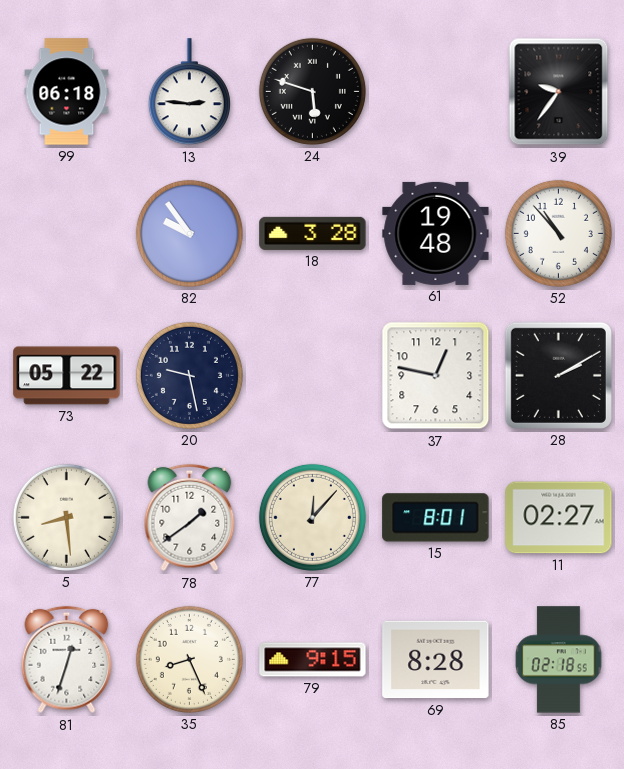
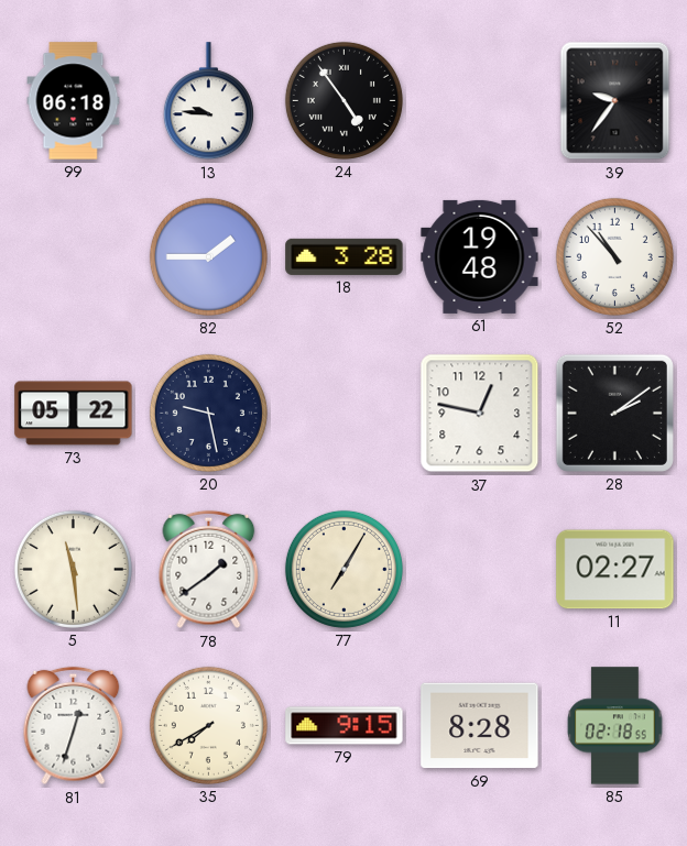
13: 2:46 -> 9:46
24: 5:48 -> 4:54
82: 9:54 -> 1:45
28: 2:10 -> 2:09
5: 8:29 -> 11:29
77: 12:07 -> 7:05
15: 8:01 -> none
35: 8:26 -> 7:40
